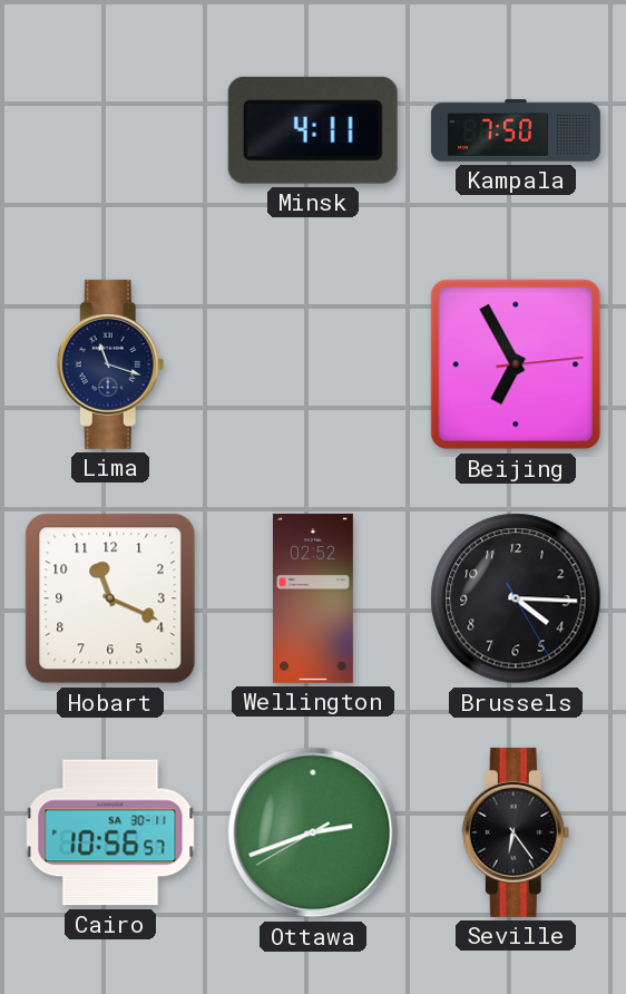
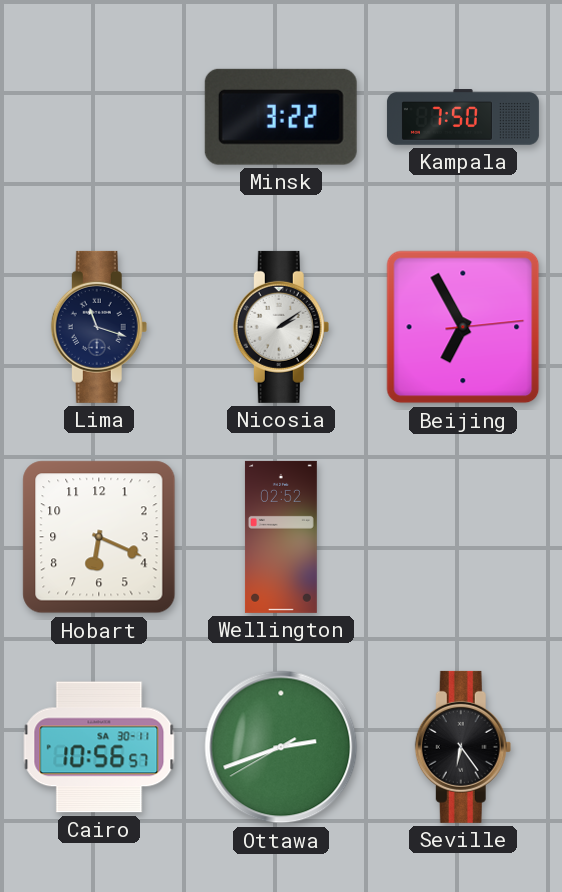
Minsk: 4:11 -> 3:22
Nicosia: none -> 2:09
Hobart: 11:19 -> 6:19
Brussels: 4:15 -> none
